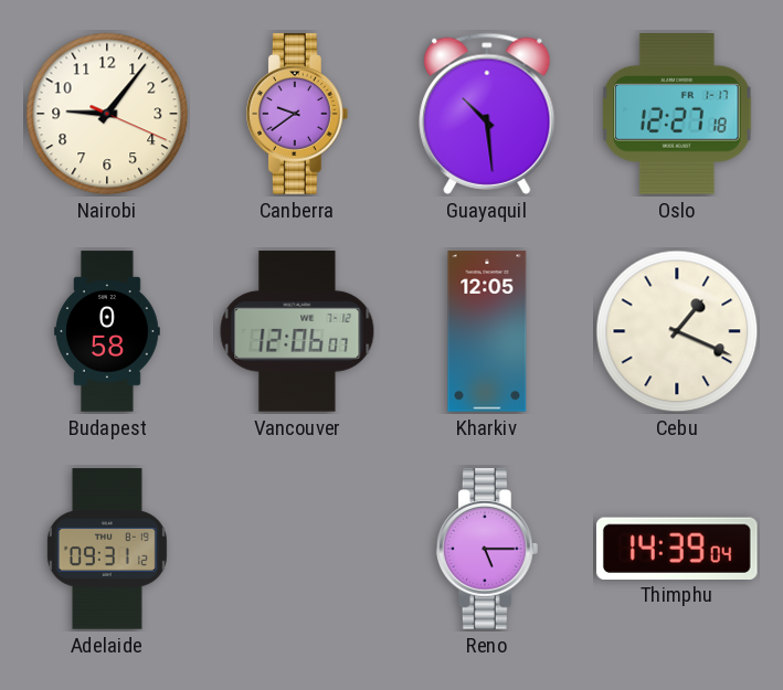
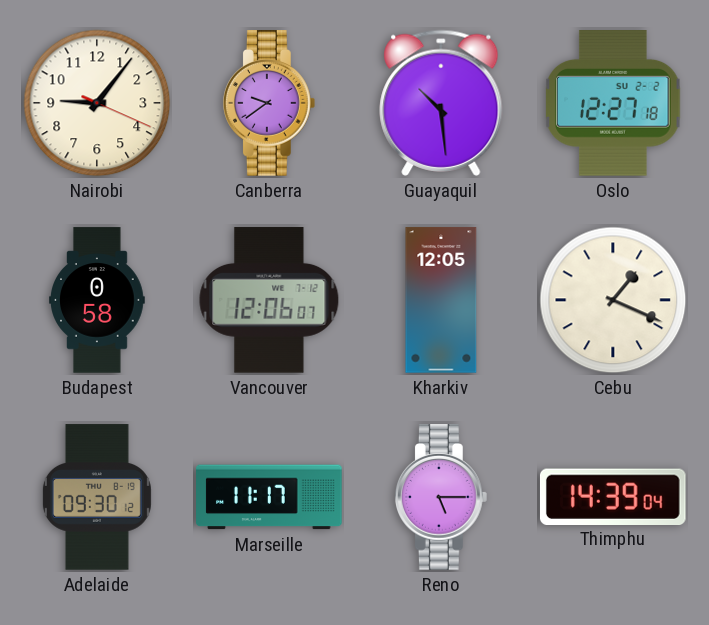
Oslo date: FR 1-17 -> SU 2-2
Adelaide: 09:31 -> 09:30
Marseille: none -> 11:17
